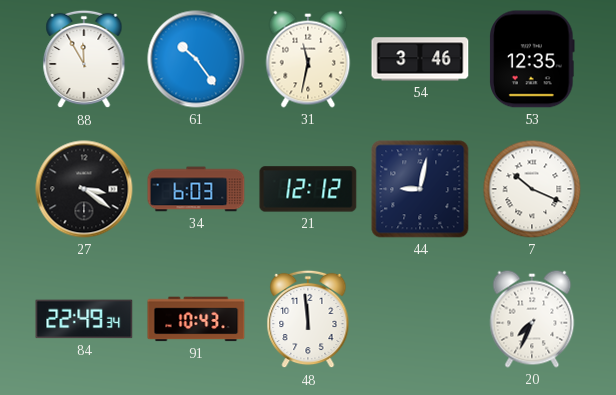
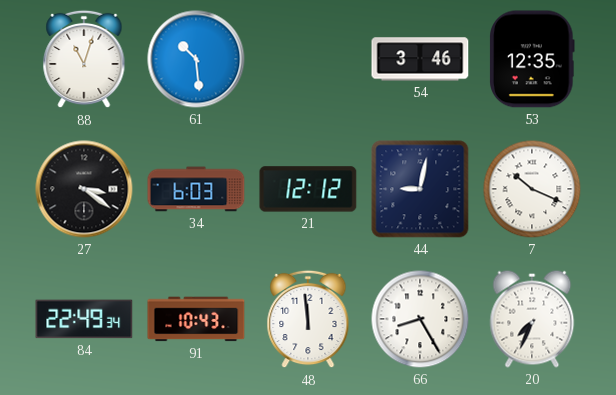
88: 11:55 -> 11:03
61: 10:24 -> 10:29
31: 11:32 -> none
66: none -> 8:25
